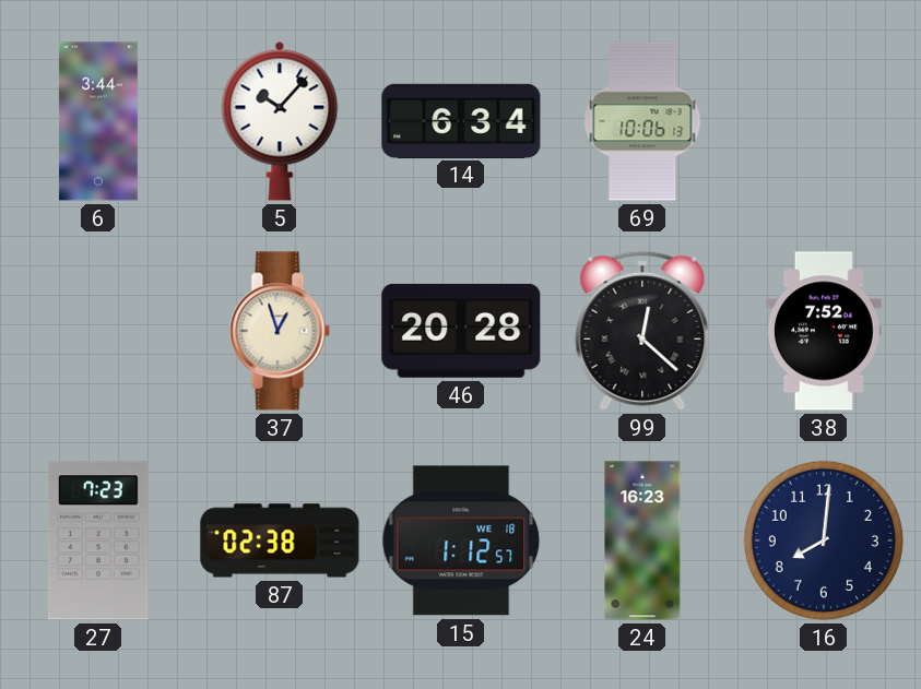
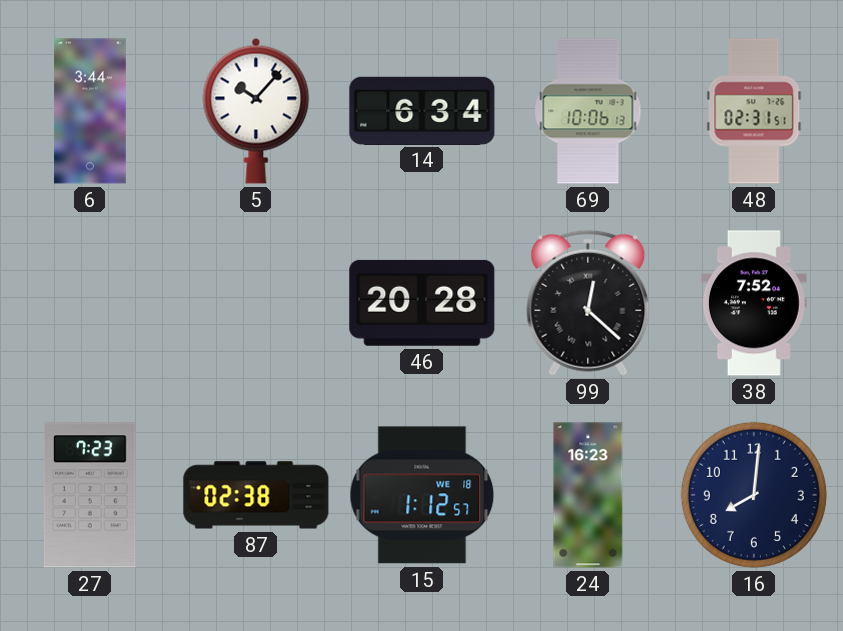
48: none -> 02:31
37: 12:57 -> none
